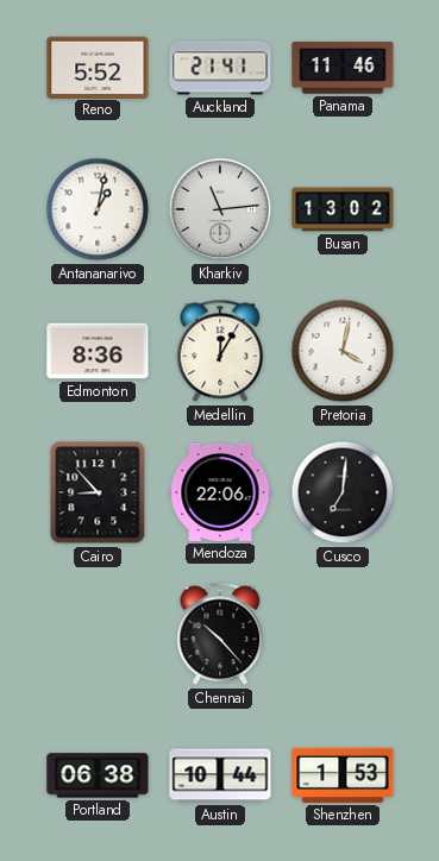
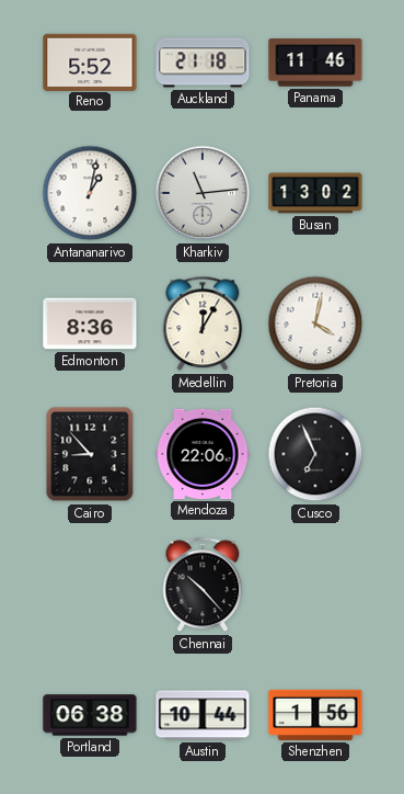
Auckland: 21:41 -> 21:18
Cusco: 7:01 -> 6:56
Shenzhen: 1:53 -> 1:56
